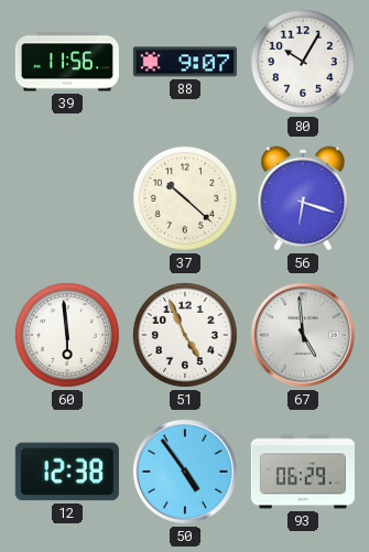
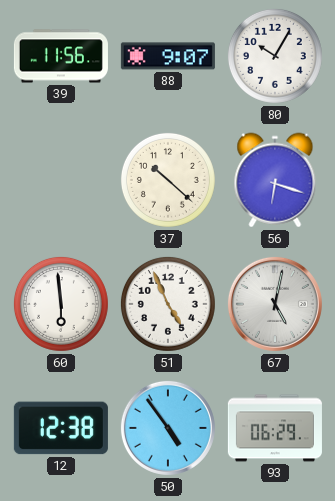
67: 4:59 -> 5:02
